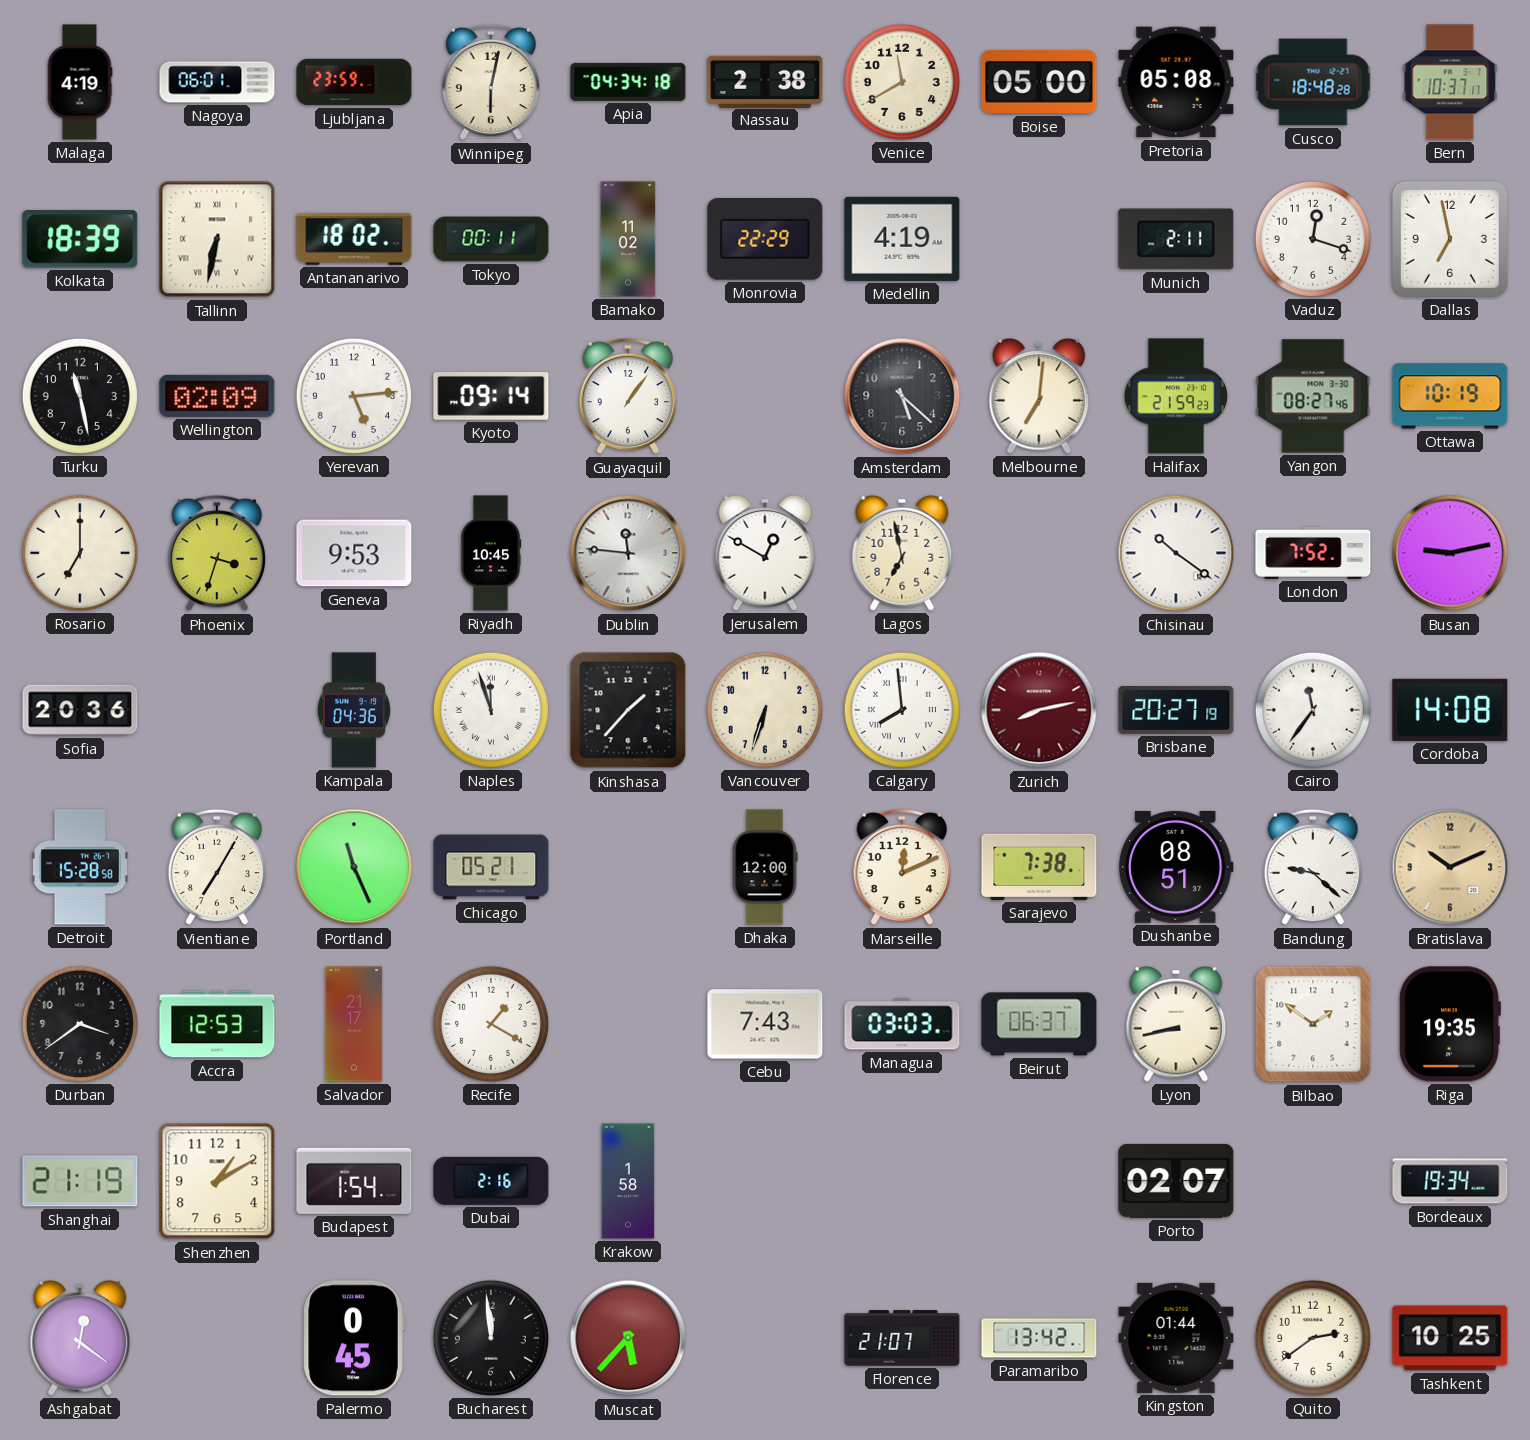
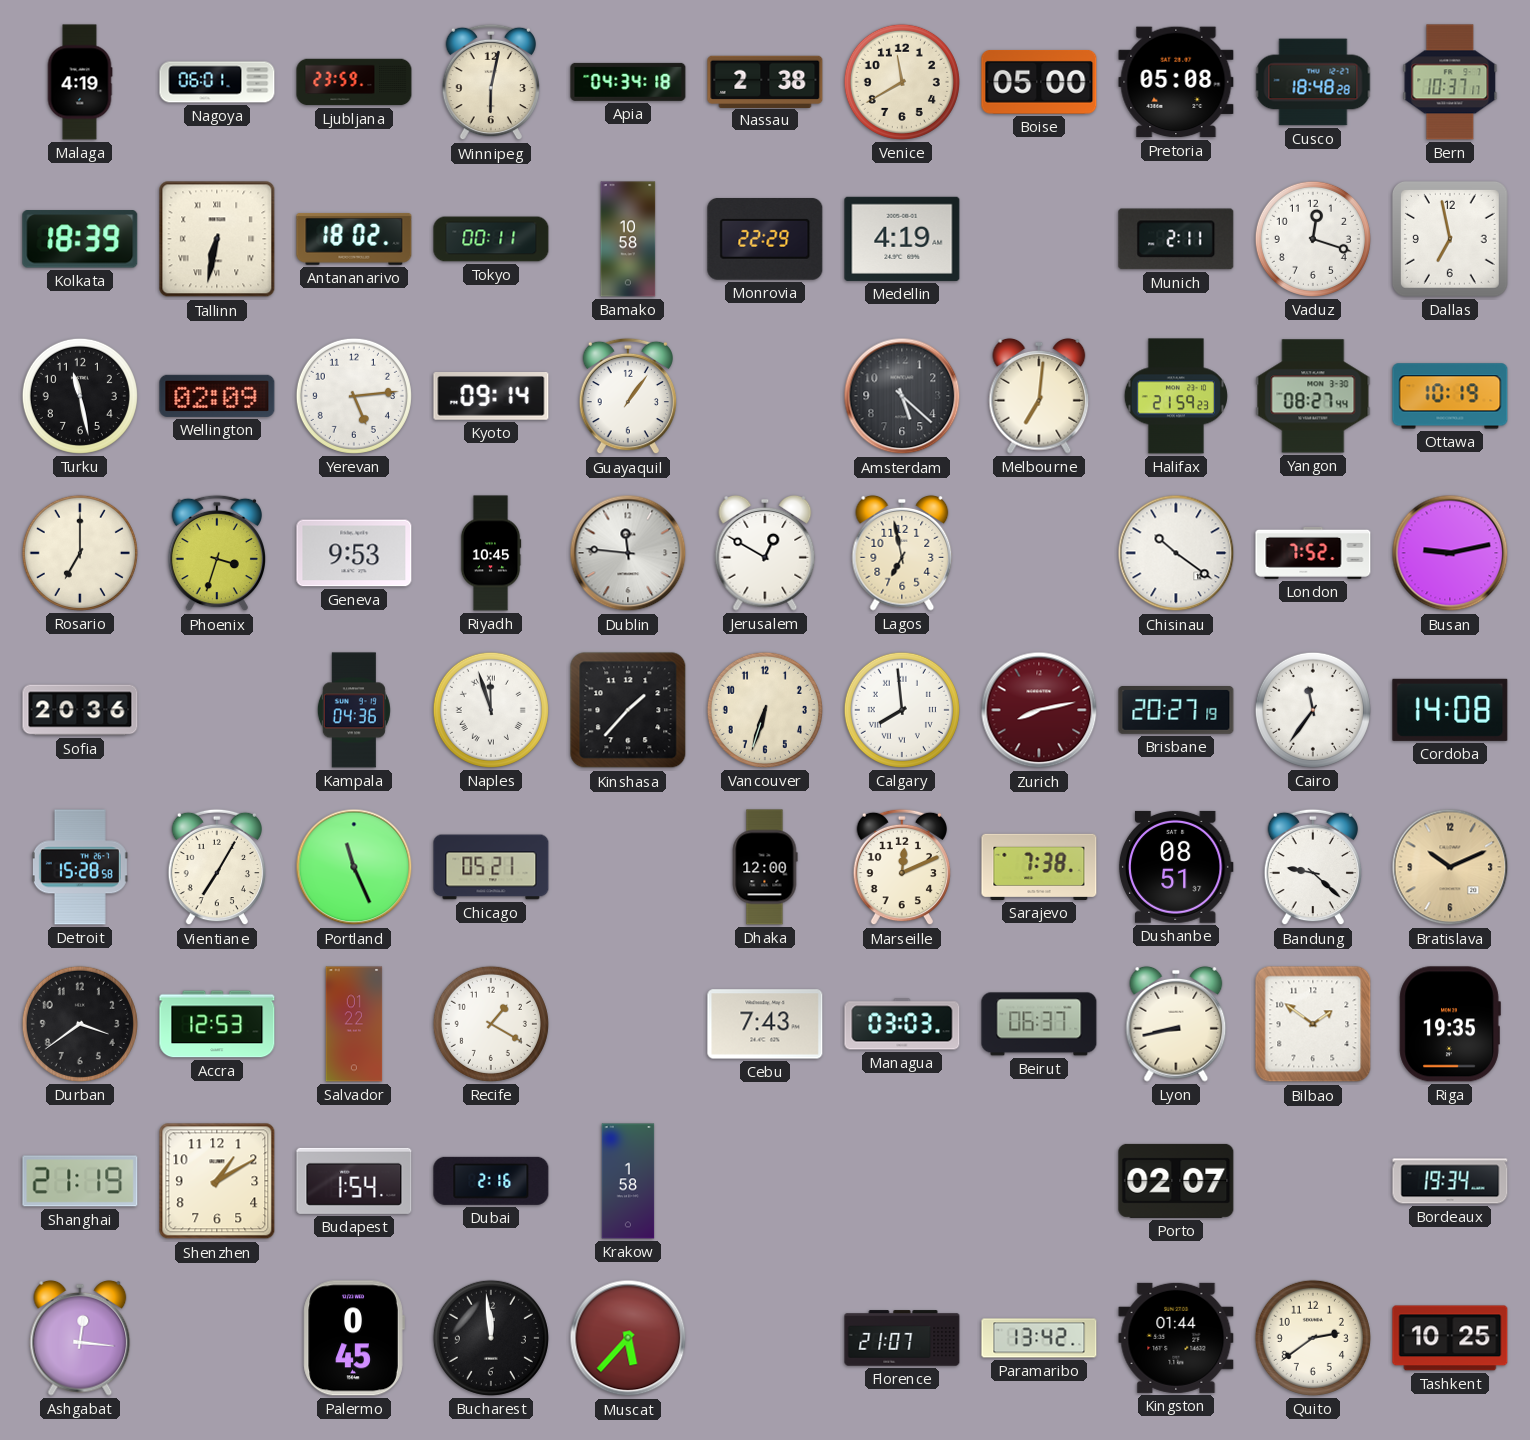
Bamako: 11:02 -> 10:58
Yangon: 08:27:46 -> 08:27:44
Salvador: 21:17 -> 01:22
Ashgabat: 12:21 -> 12:16
